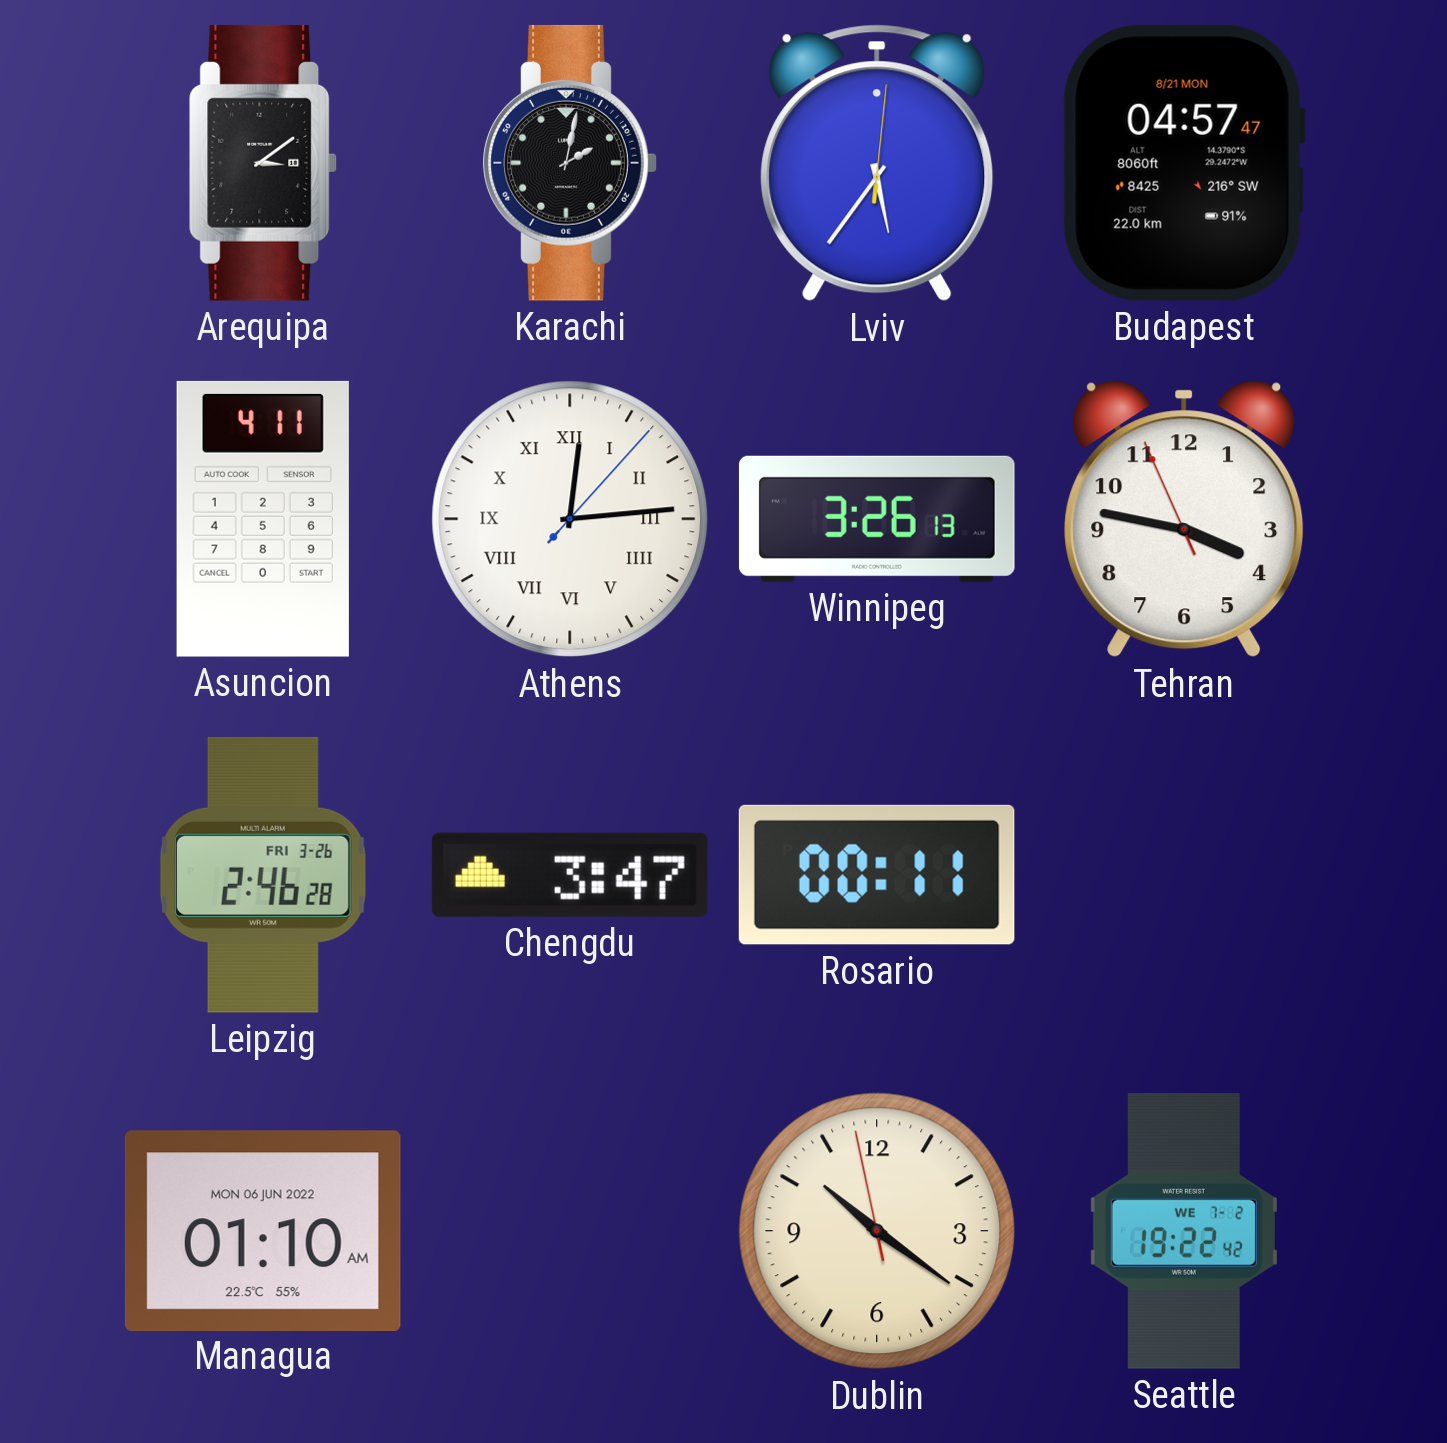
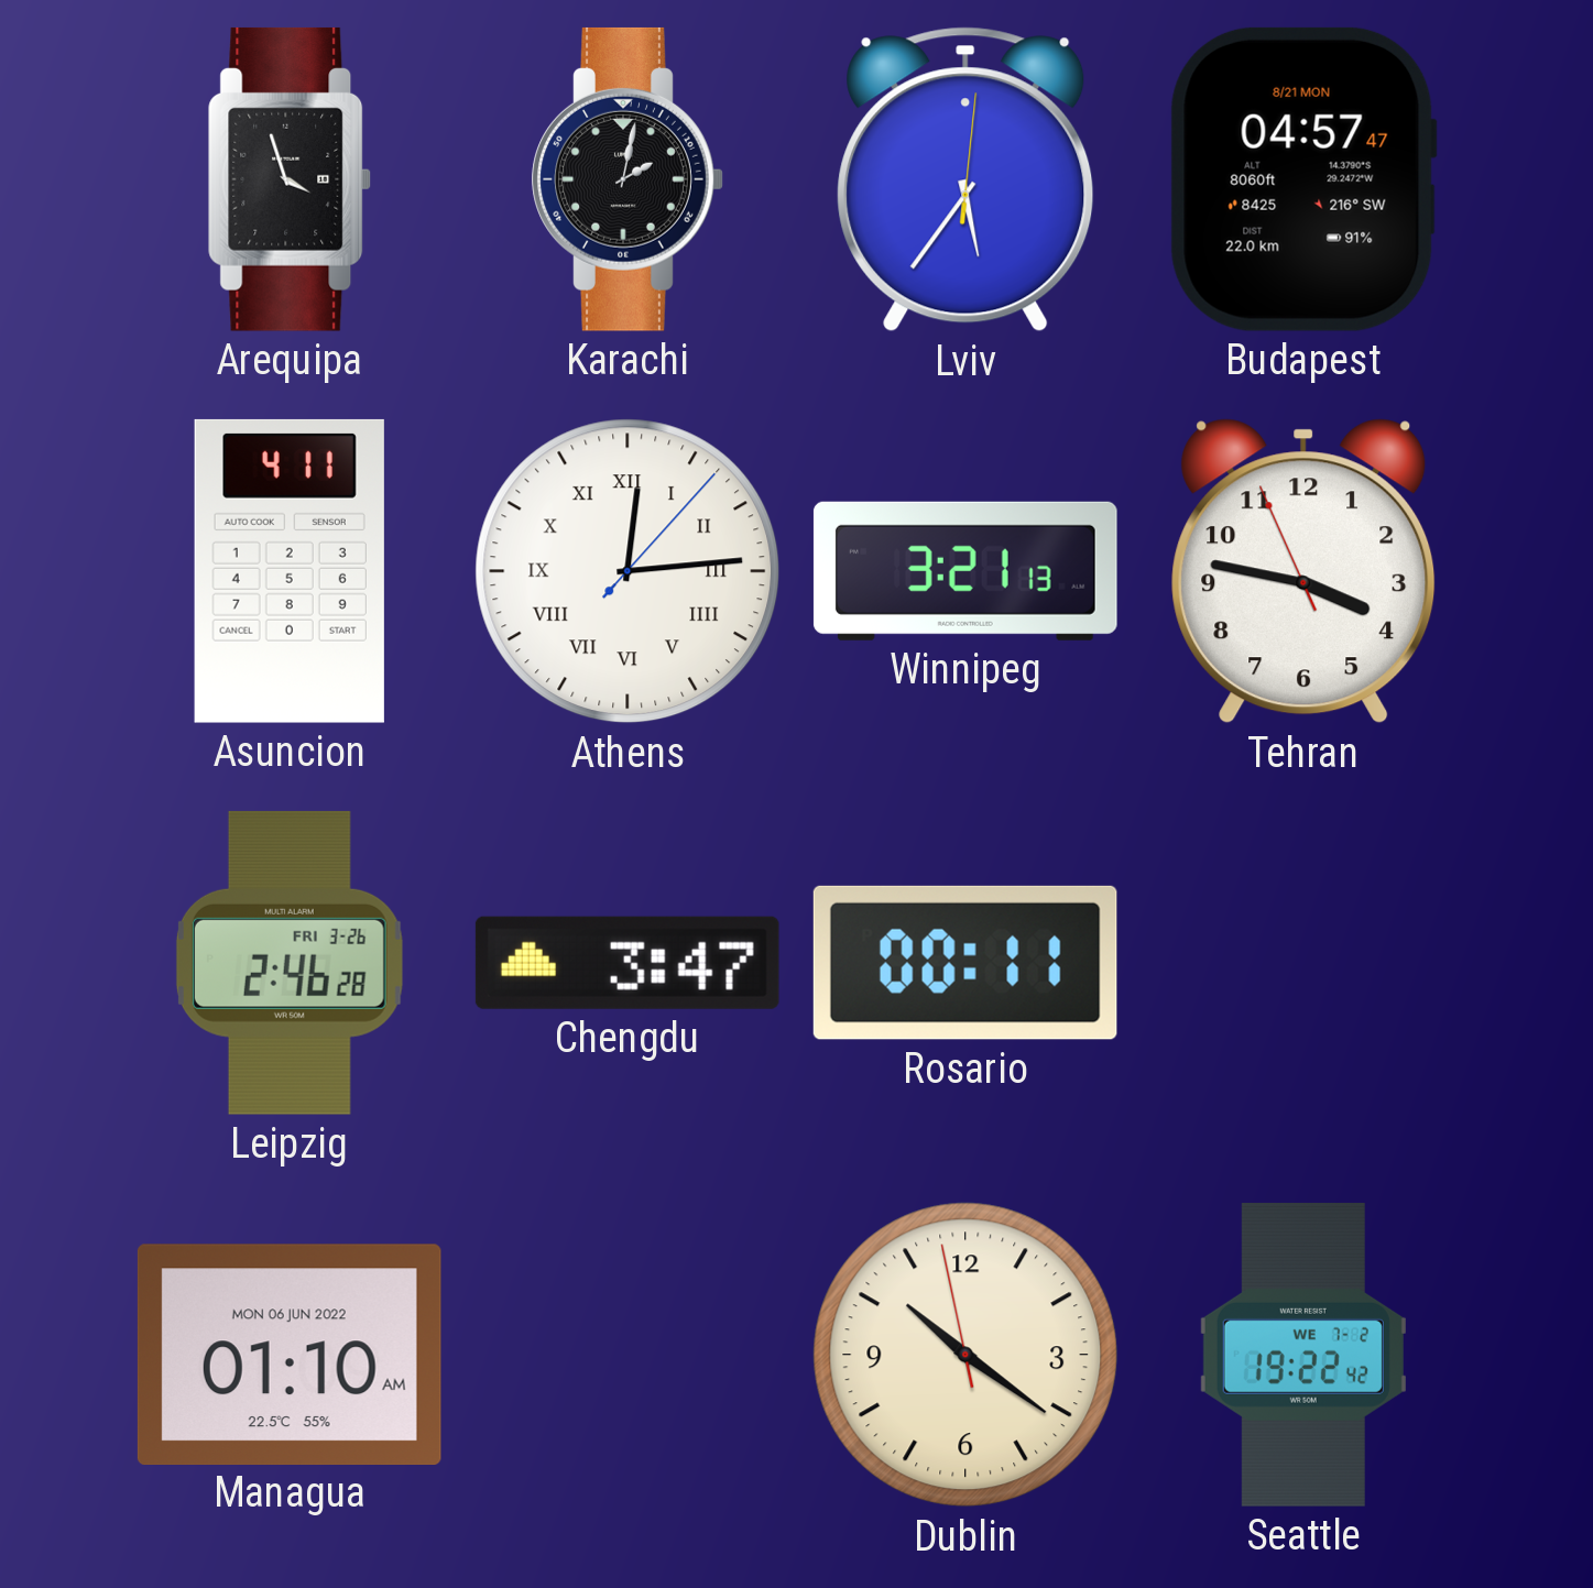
Arequipa: 3:09 -> 3:57
Winnipeg: 3:26 -> 3:21
